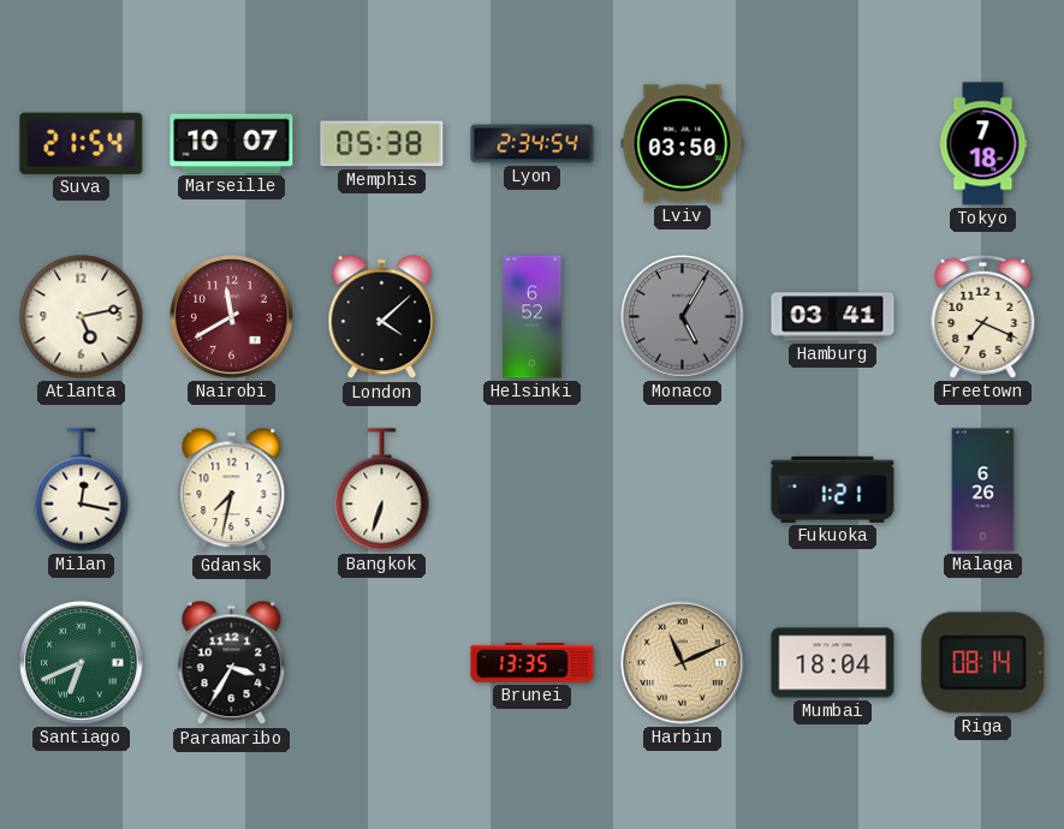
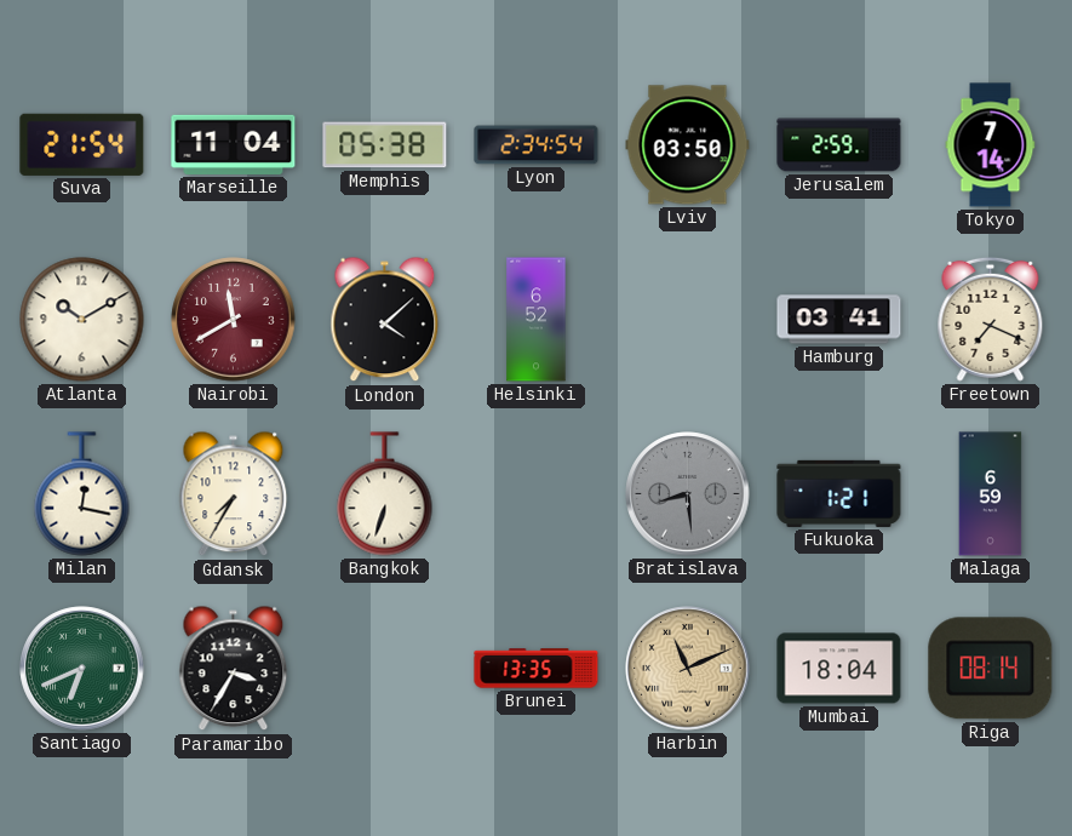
Marseille: 10:07 -> 11:04
Jerusalem: none -> 2:59
Tokyo: 7:18 -> 7:14
Atlanta: 5:13 -> 10:10
Monaco: 5:05 -> none
Gdansk: 7:32 -> 7:35
Bratislava: none -> 8:29
Malaga: 6:26 -> 6:59
